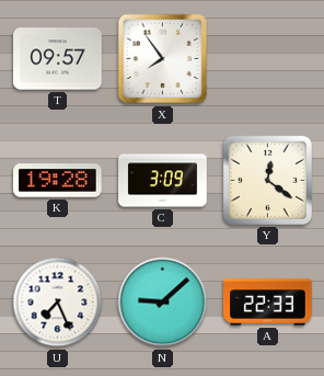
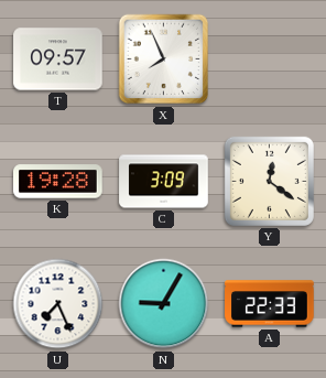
X: 7:54 -> 7:56
N: 9:08 -> 9:05
